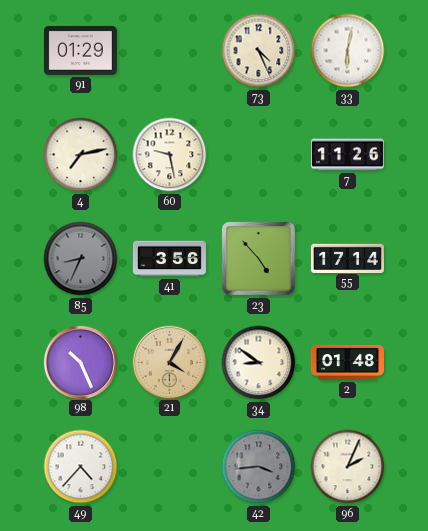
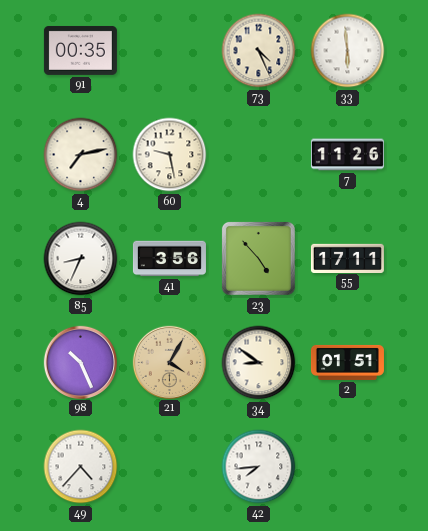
91: 01:29 -> 00:35
33: 6:02 -> 5:59
85 dial: grey -> white
55: 17:14 -> 17:11
2: 01:48 -> 01:51
42: 3:44 -> 7:44
42 dial: grey -> white
96: 2:04 -> none
